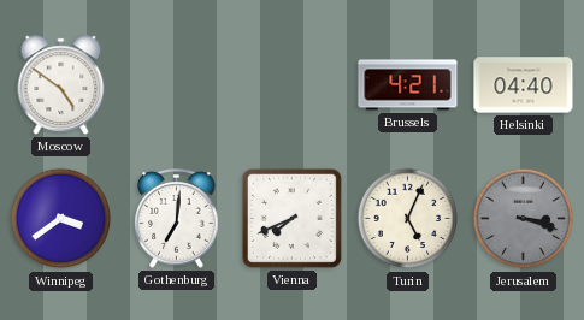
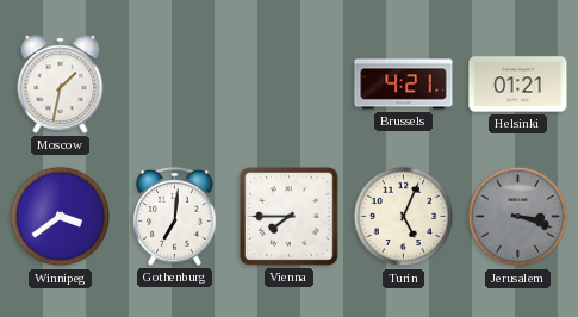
Moscow: 4:51 -> 1:32
Helsinki: 04:40 -> 01:21
Vienna: 7:41 -> 7:45
